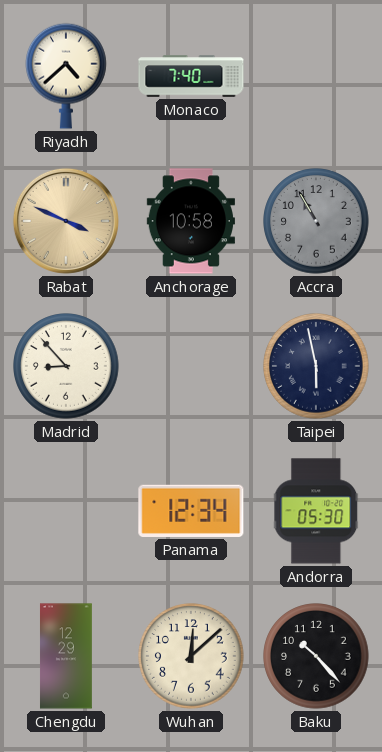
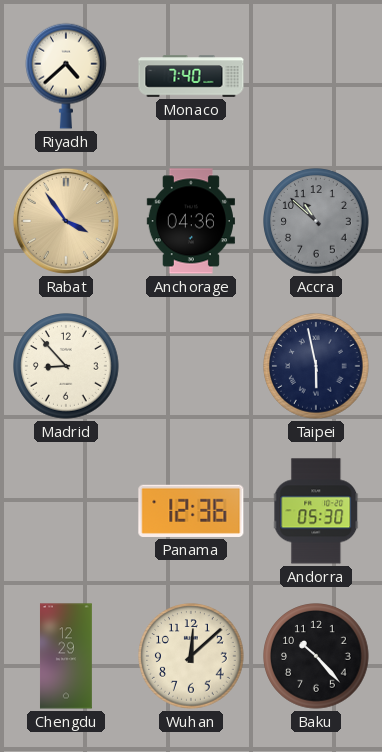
Rabat: 3:49 -> 3:54
Anchorage: 10:58 -> 04:36
Accra: 10:55 -> 10:52
Panama: 12:34 -> 12:36
